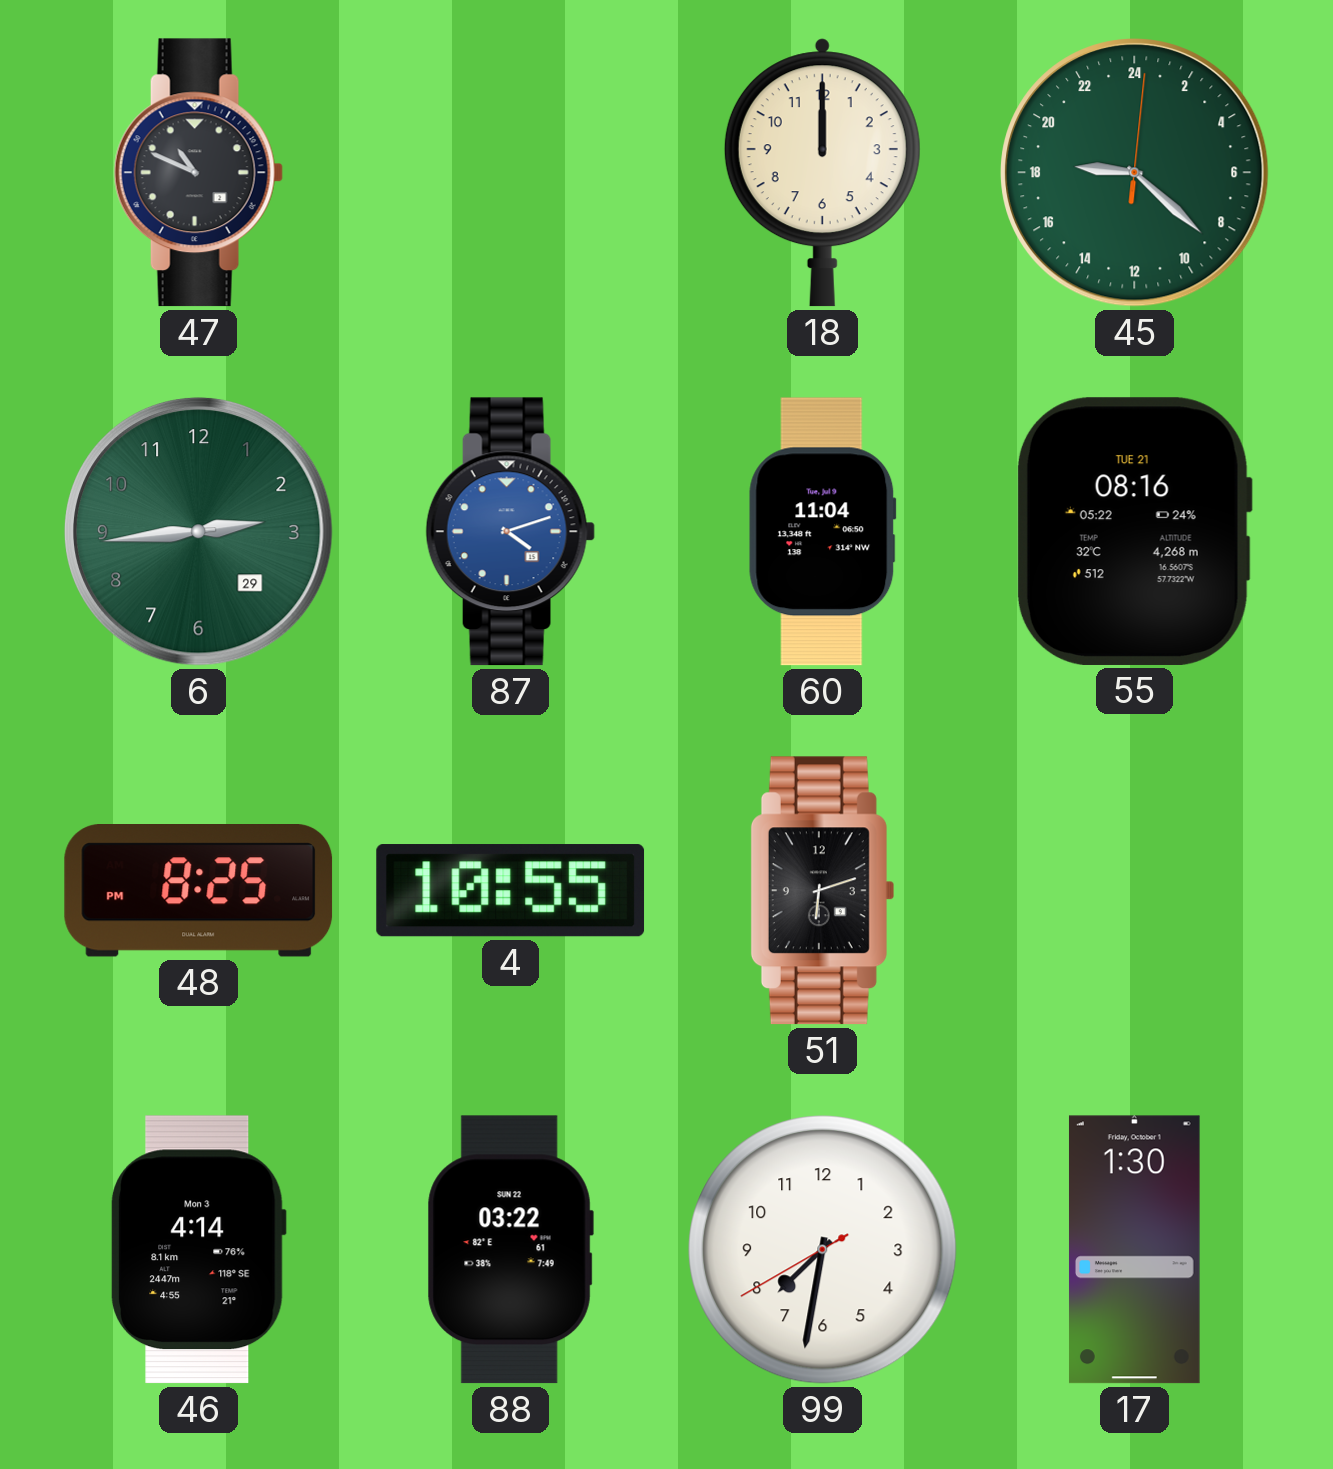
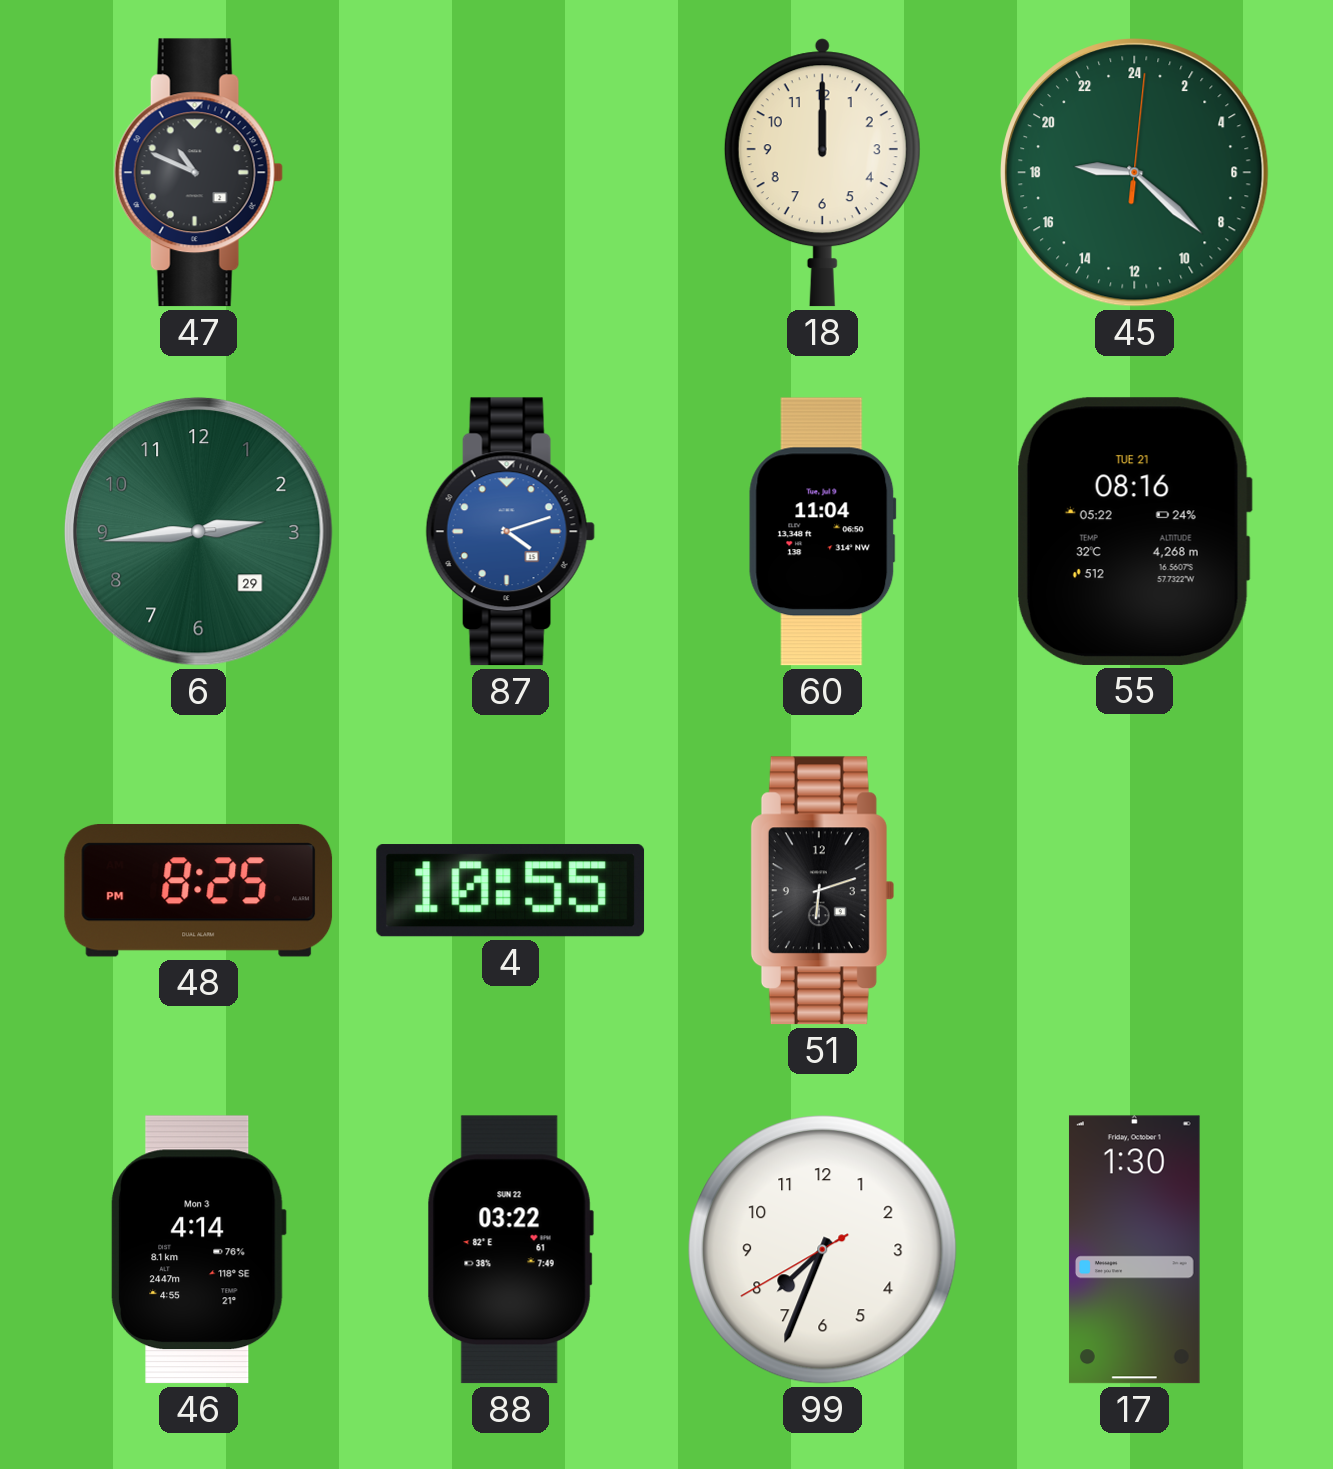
99: 7:31 -> 7:33
